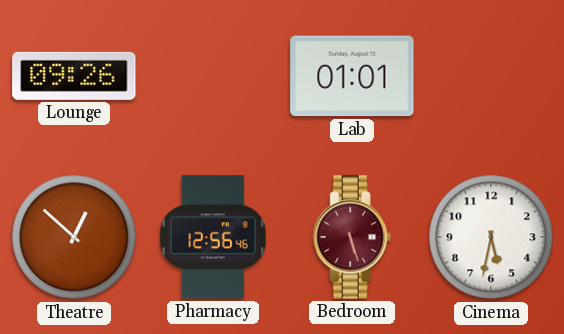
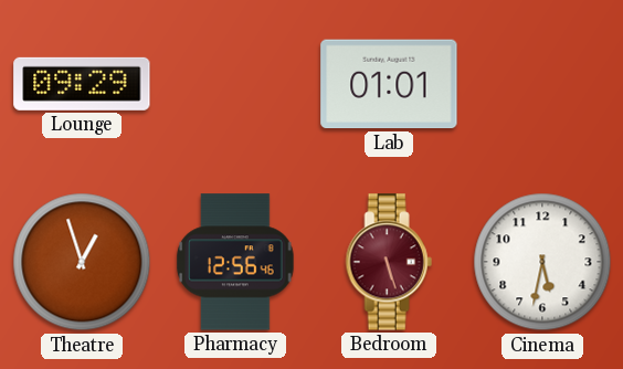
Lounge: 09:26 -> 09:29
Theatre: 12:52 -> 12:57
